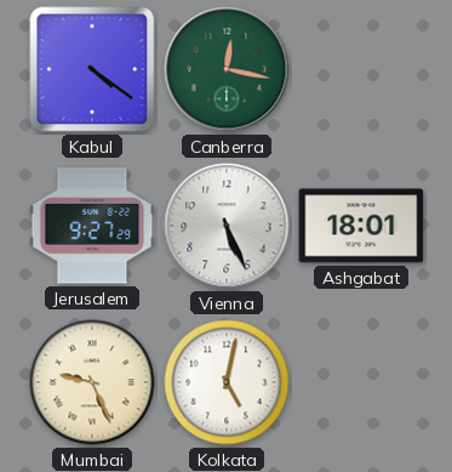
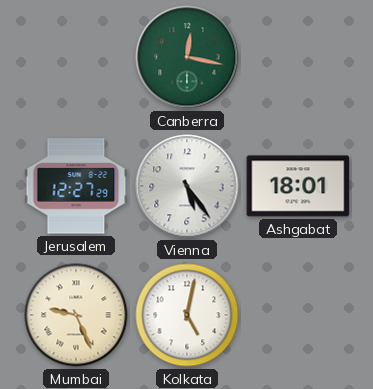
Kabul: 4:21 -> none
Jerusalem: 9:27 -> 12:27
Vienna: 5:26 -> 5:24
